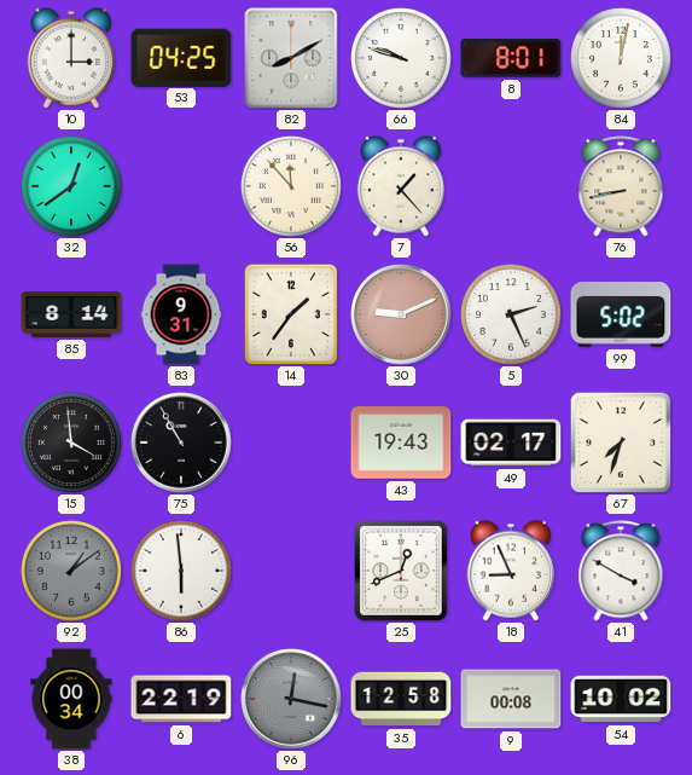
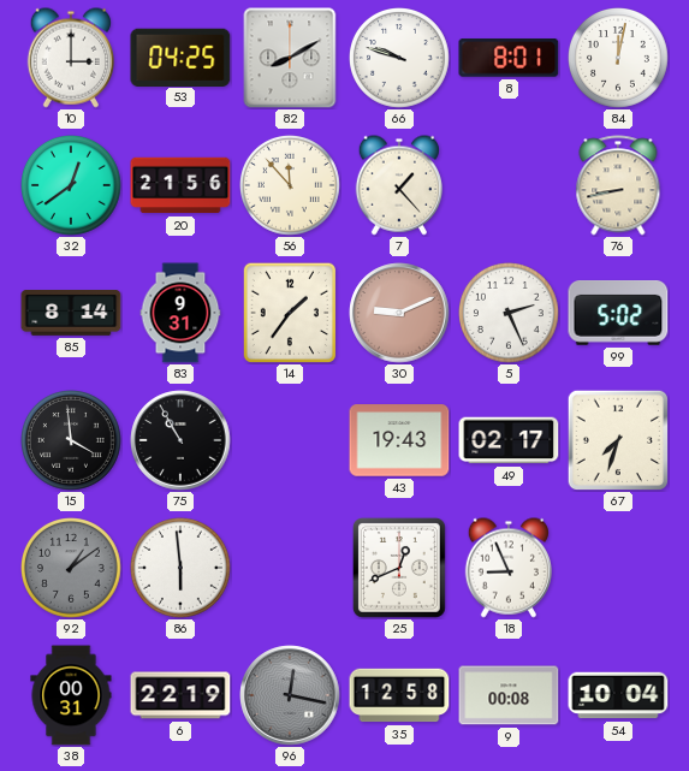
20: none -> 21:56
41: 3:50 -> none
38: 00:34 -> 00:31
54: 10:02 -> 10:04
